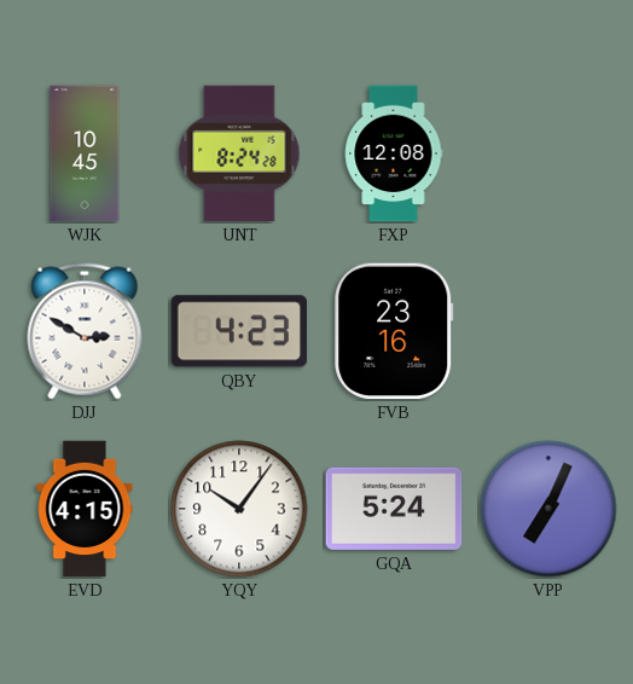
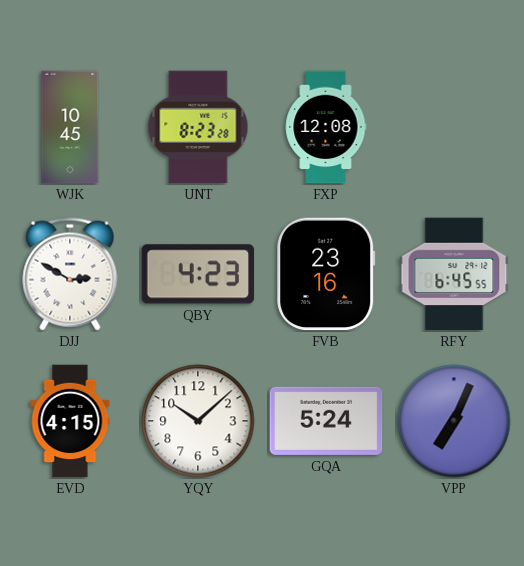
UNT: 8:24 -> 8:23
RFY: none -> 6:45
YQY: 10:06 -> 10:08
